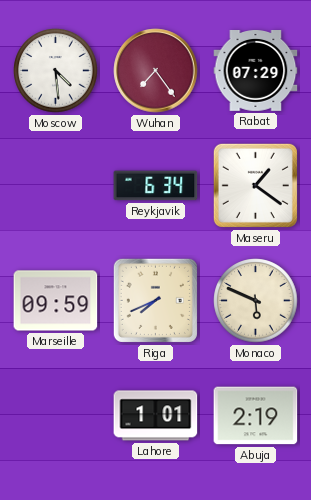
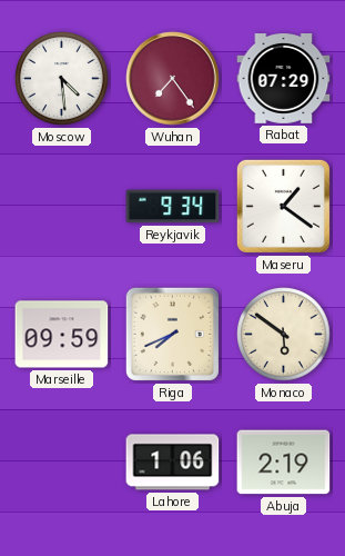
Reykjavik: 6:34 -> 9:34
Monaco: 5:49 -> 5:51
Lahore: 1:01 -> 1:06
